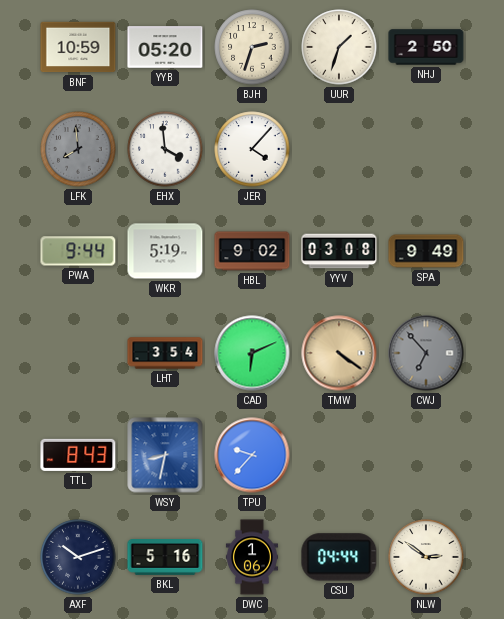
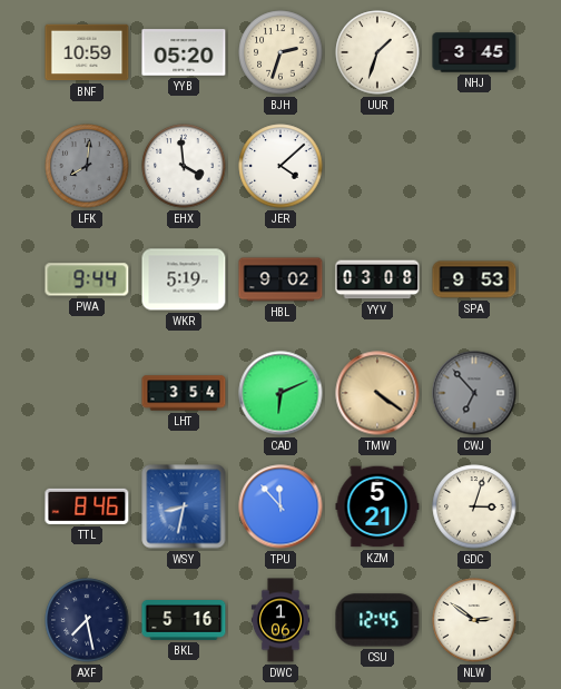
NHJ: 2:50 -> 3:45
LFK: 7:59 -> 8:01
JER: 4:07 -> 4:08
SPA: 9:49 -> 9:53
TTL: 8:43 -> 8:46
TPU: 9:37 -> 11:53
KZM: none -> 5:21
GDC: none -> 3:03
AXF: 10:12 -> 7:28
CSU: 04:44 -> 12:45
